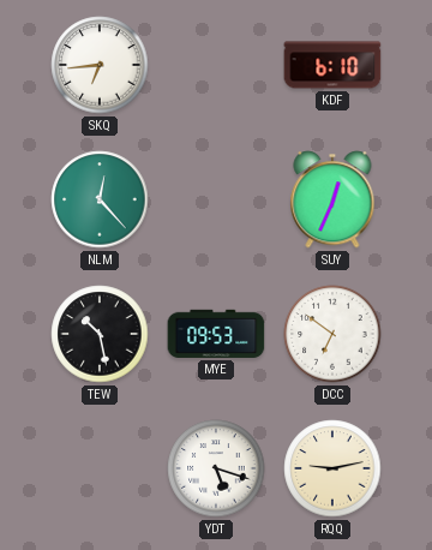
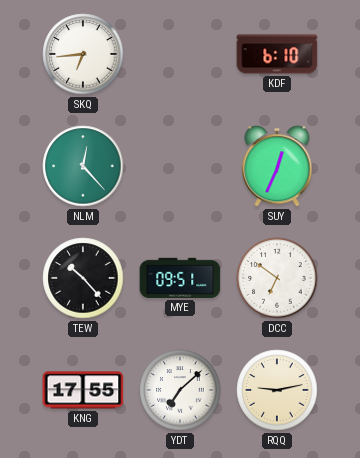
TEW: 10:28 -> 10:23
MYE: 09:53 -> 09:51
KNG: none -> 17:55
YDT: 5:18 -> 7:08
